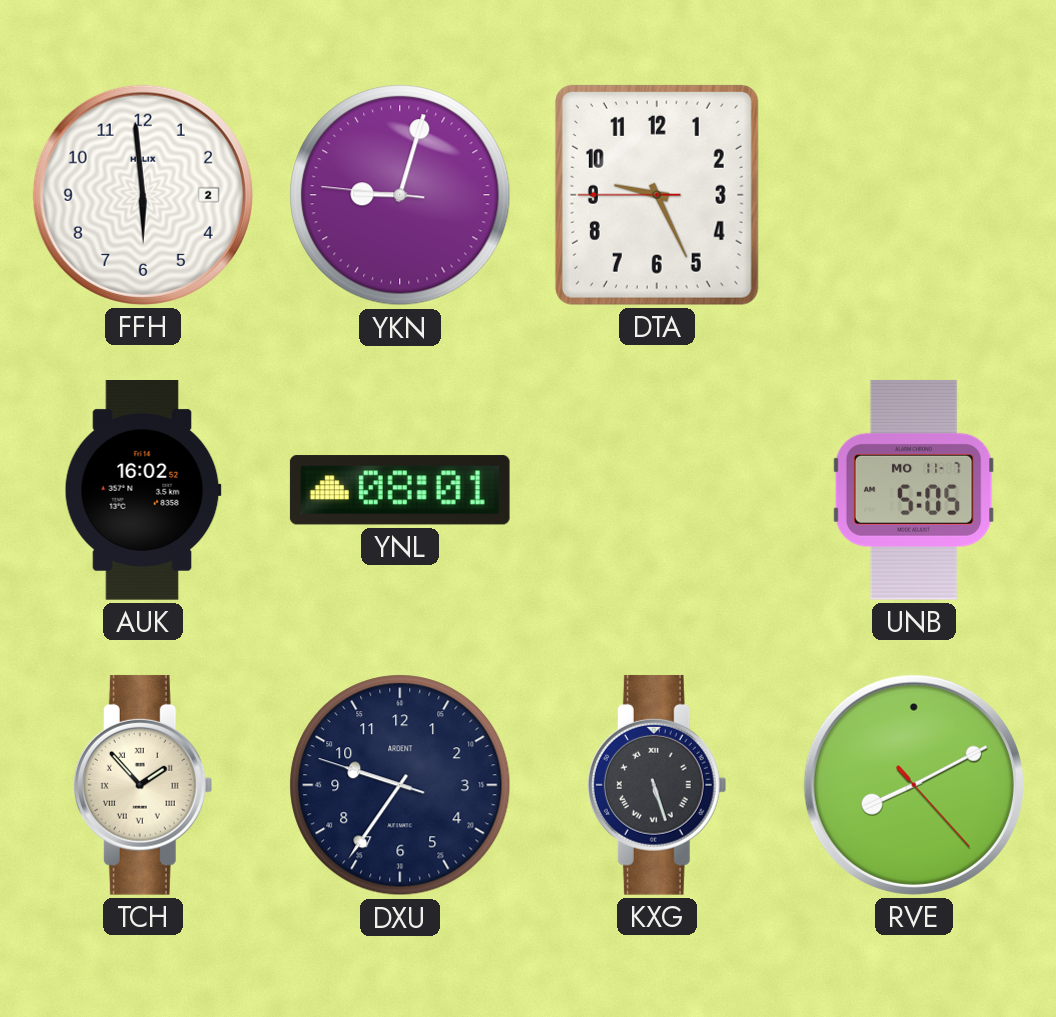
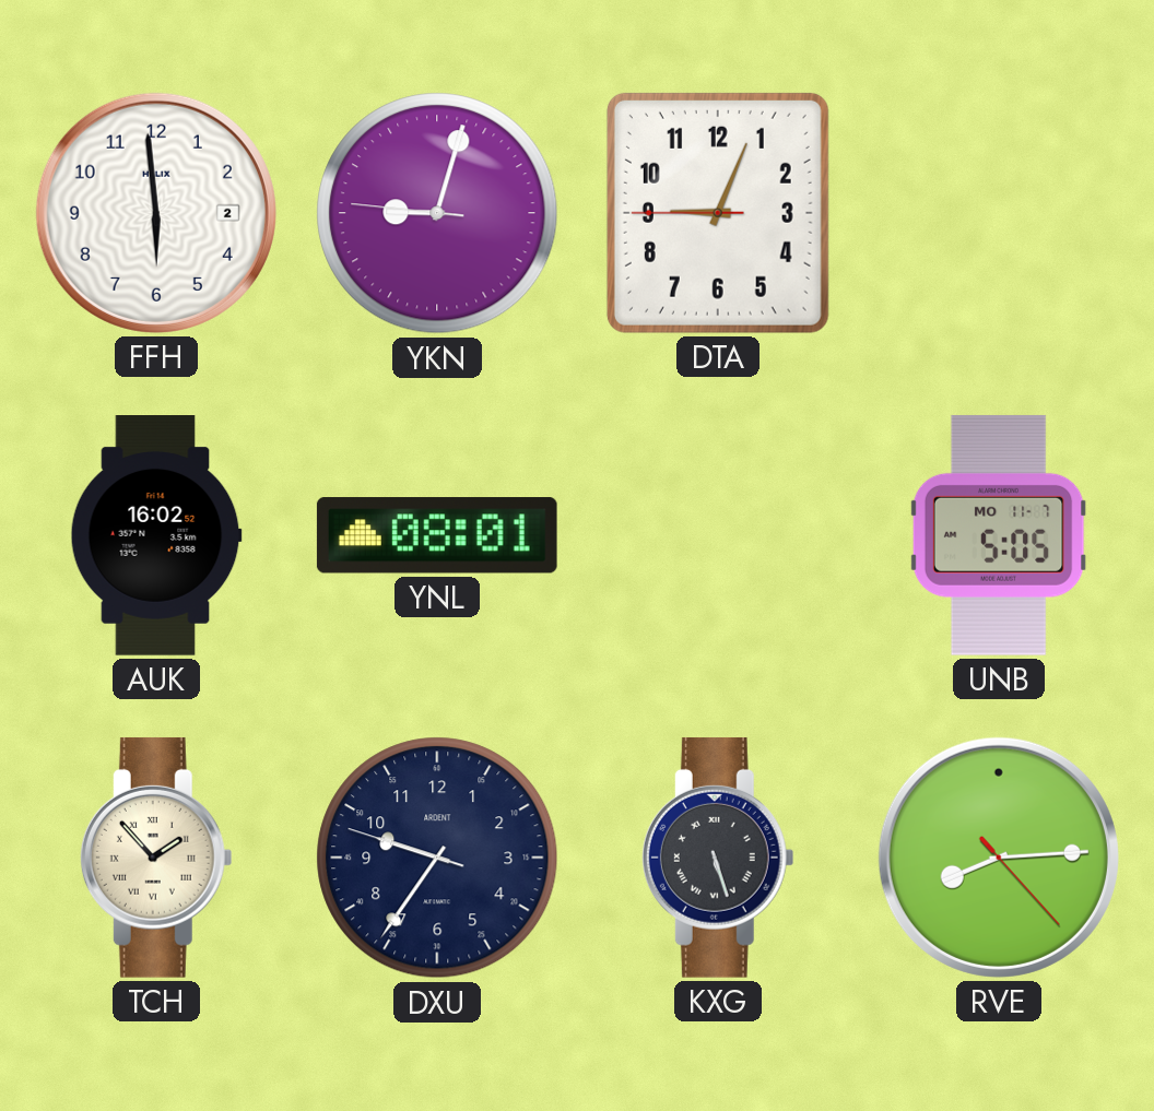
DTA: 9:25 -> 9:03
RVE: 8:10 -> 8:14
